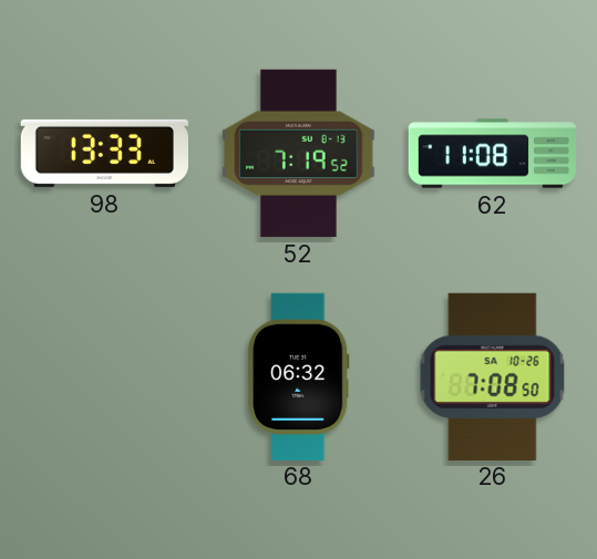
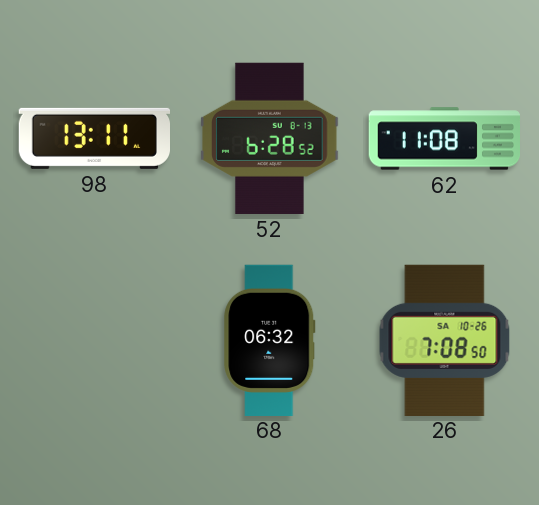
98: 13:33 -> 13:11
52: 7:19 -> 6:28
